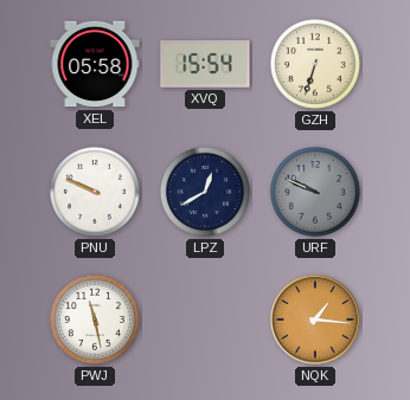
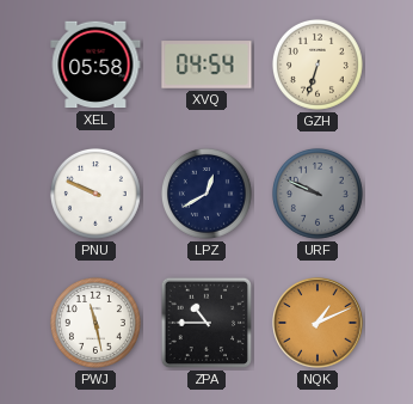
XVQ: 15:54 -> 04:54
ZPA: none -> 10:45
NQK: 1:16 -> 1:11
